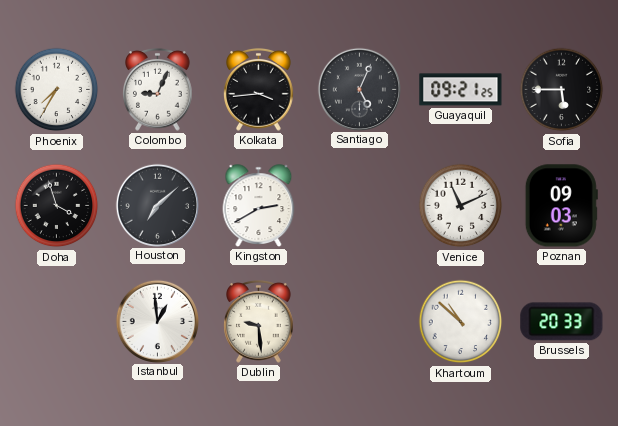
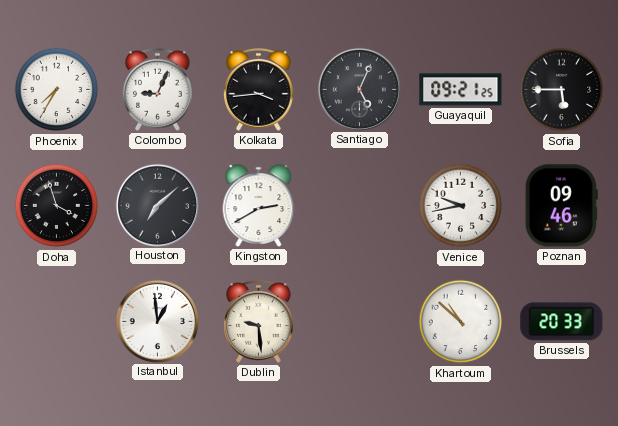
Venice: 11:11 -> 9:43
Poznan: 09:03 -> 09:46
